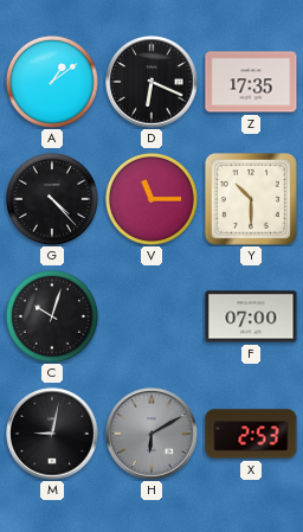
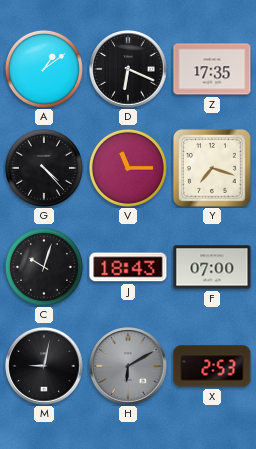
Y: 10:30 -> 7:18
J: none -> 18:43
